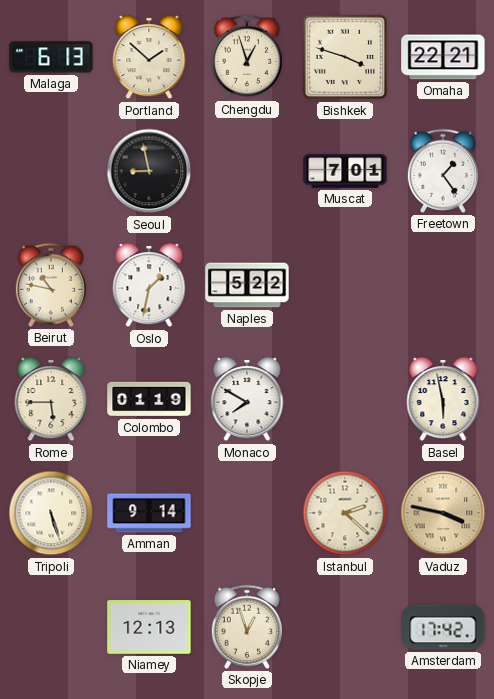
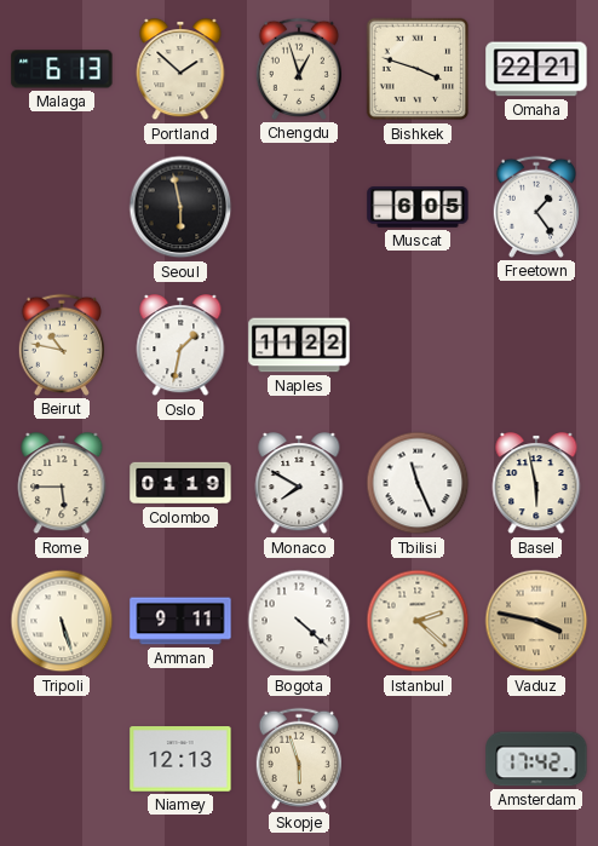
Seoul: 8:58 -> 5:58
Muscat: 7:01 -> 6:05
Naples: 5:22 -> 11:22
Tbilisi: none -> 11:26
Amman: 9:14 -> 9:11
Bogota: none -> 4:22
Skopje: 12:57 -> 5:57
